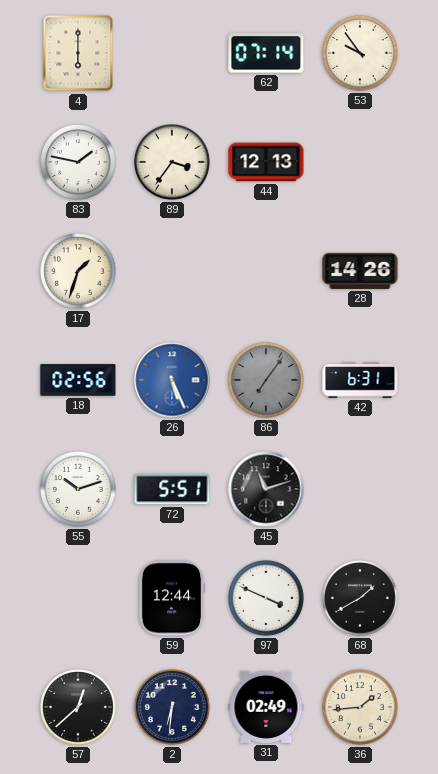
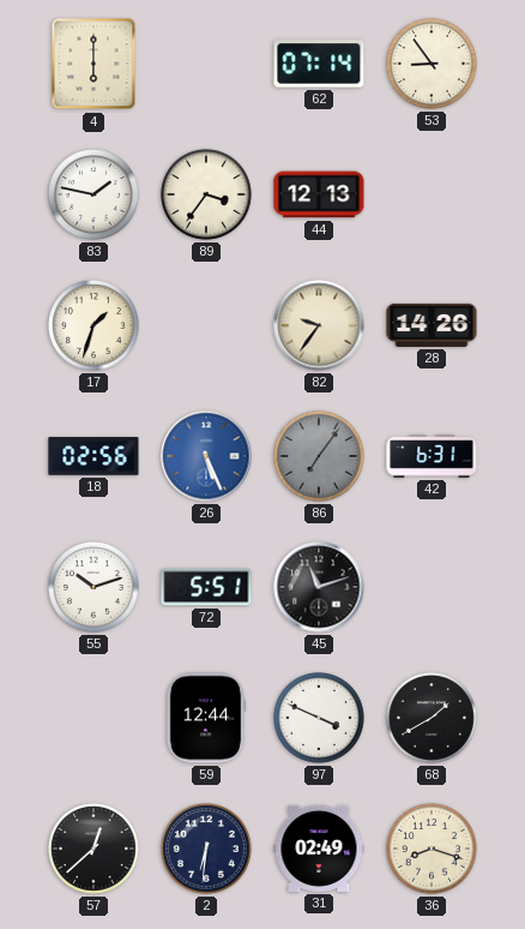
53: 9:54 -> 8:54
82: none -> 9:36
36: 1:44 -> 8:18
